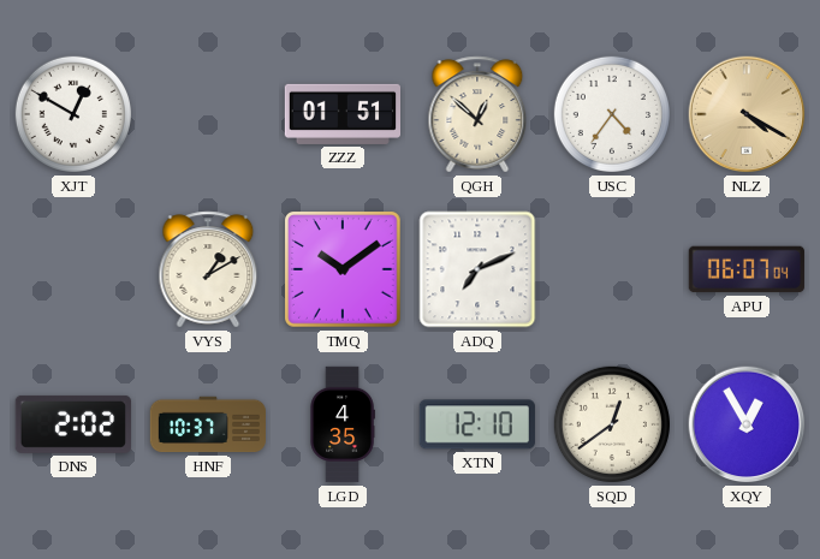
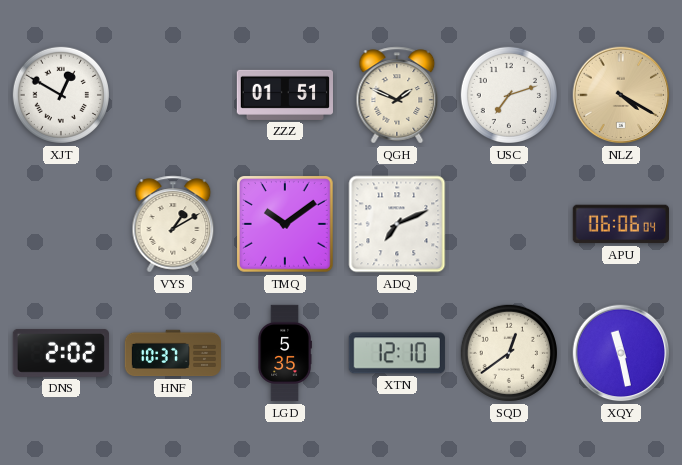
QGH: 12:52 -> 1:49
USC: 4:36 -> 7:12
APU: 06:07 -> 06:06
LGD: 4:35 -> 5:35
XQY: 12:55 -> 11:28
